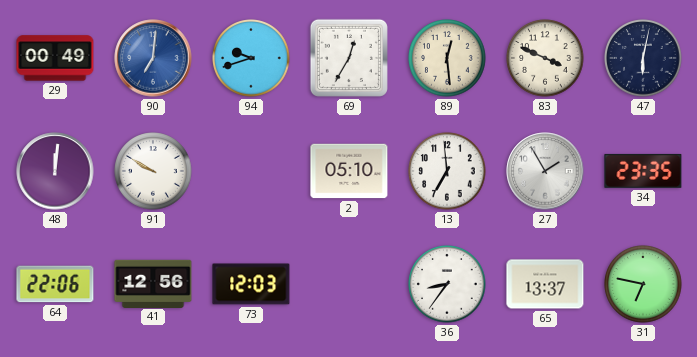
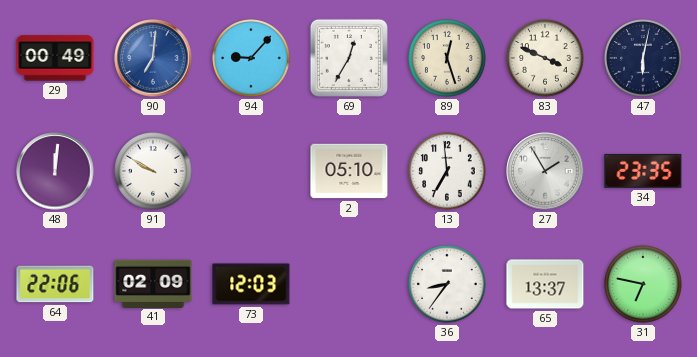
94: 9:42 -> 9:07
89: 12:29 -> 12:27
41: 12:56 -> 02:09
